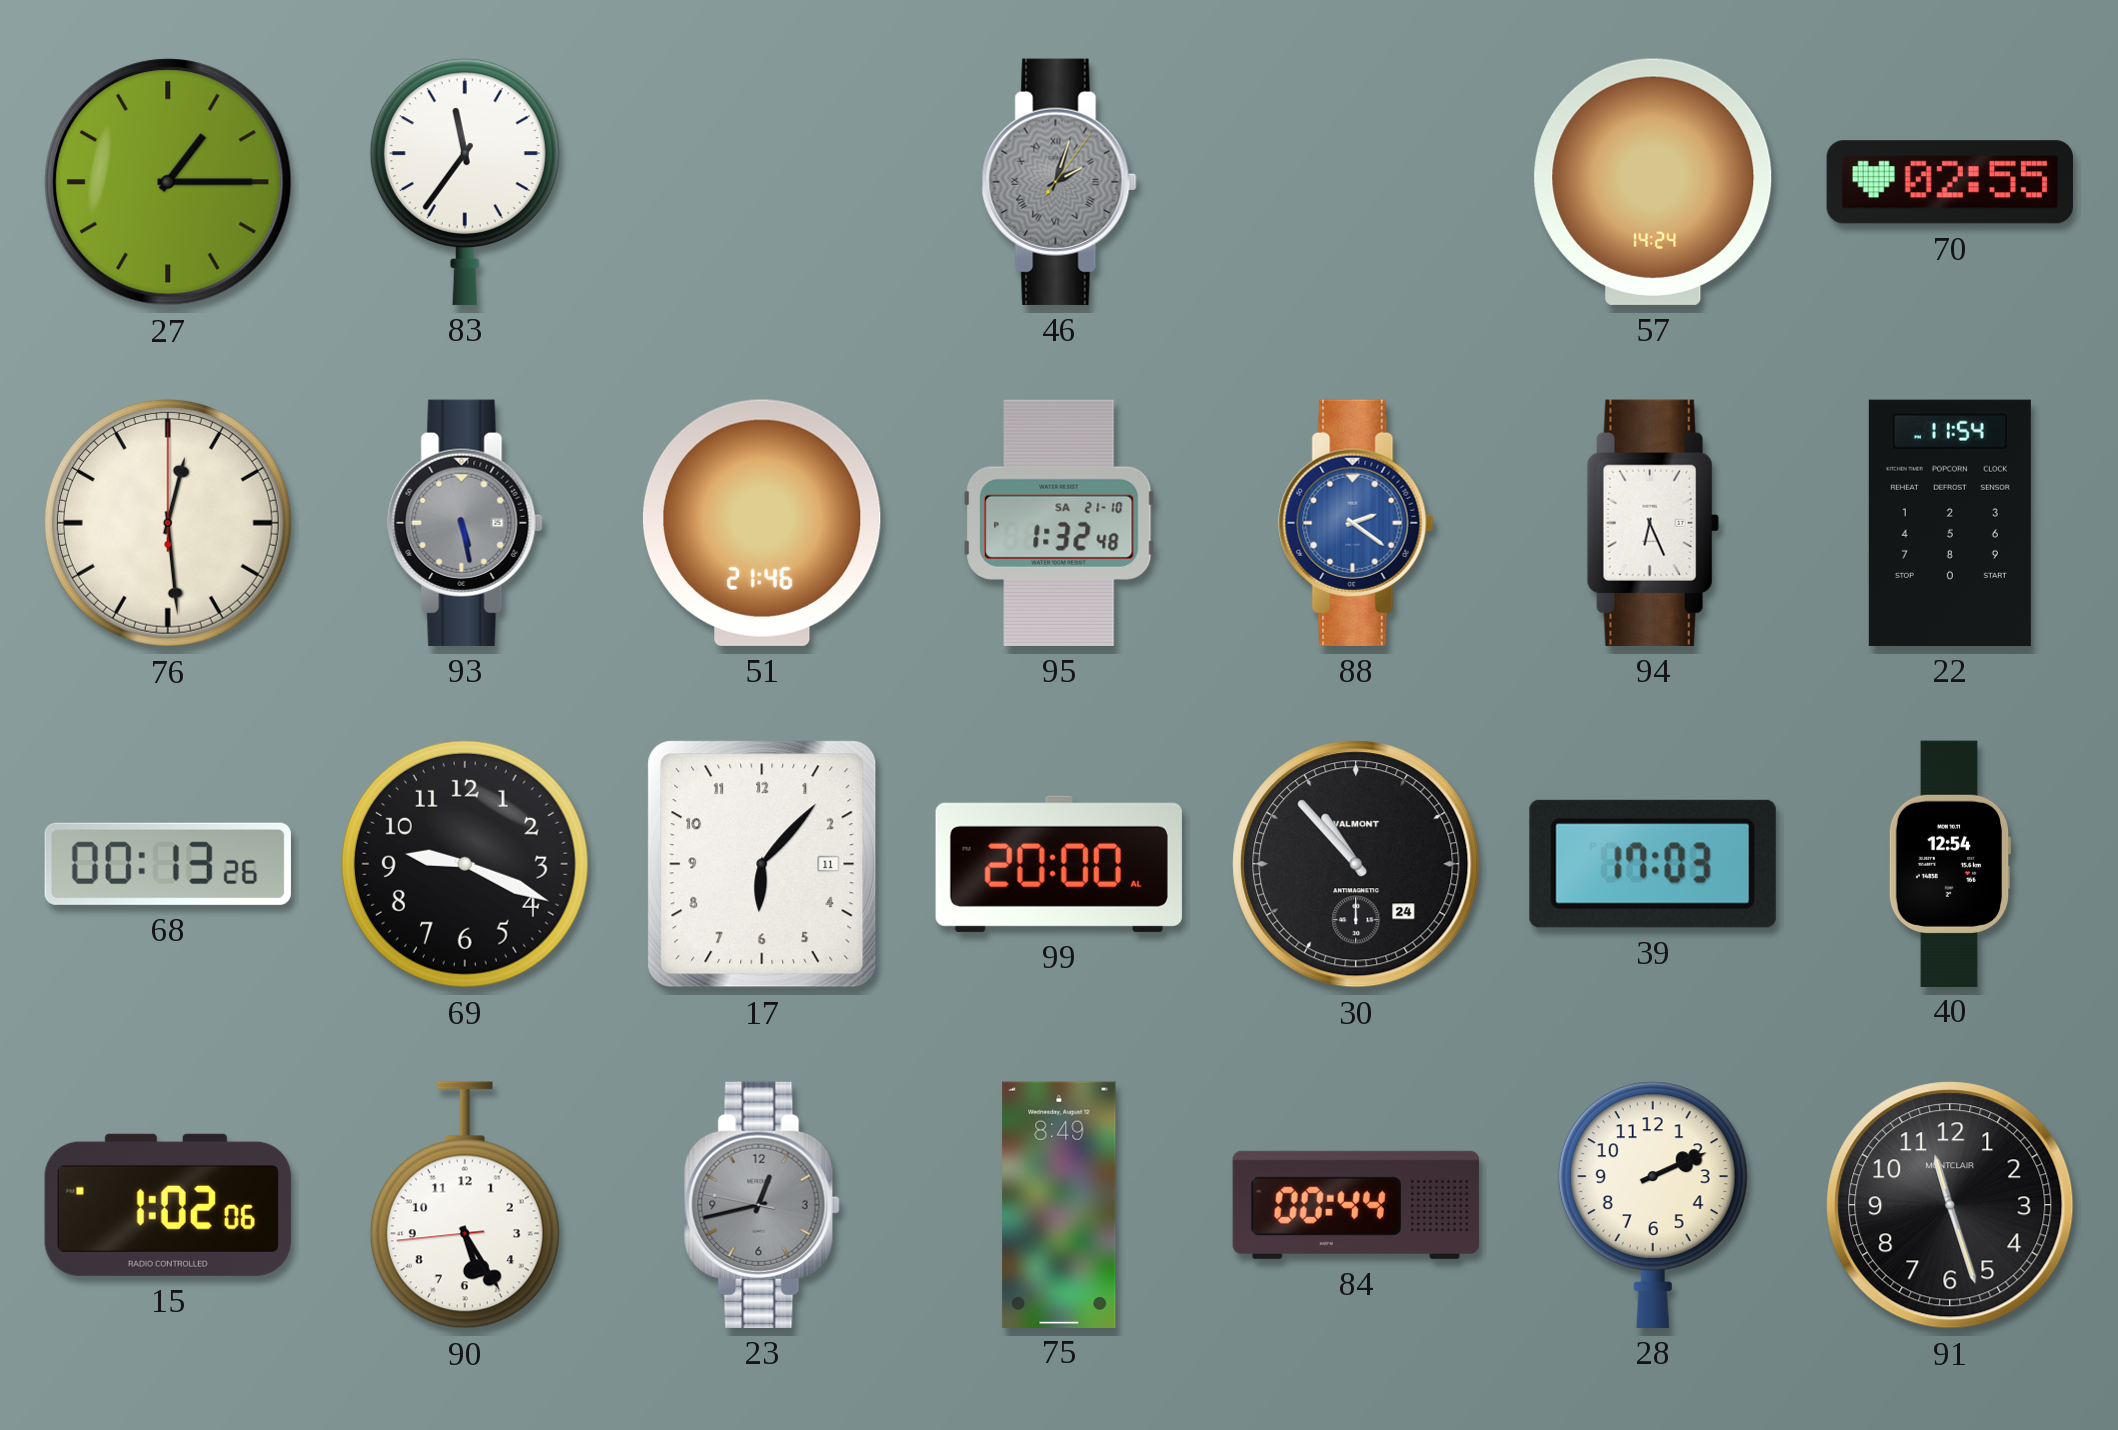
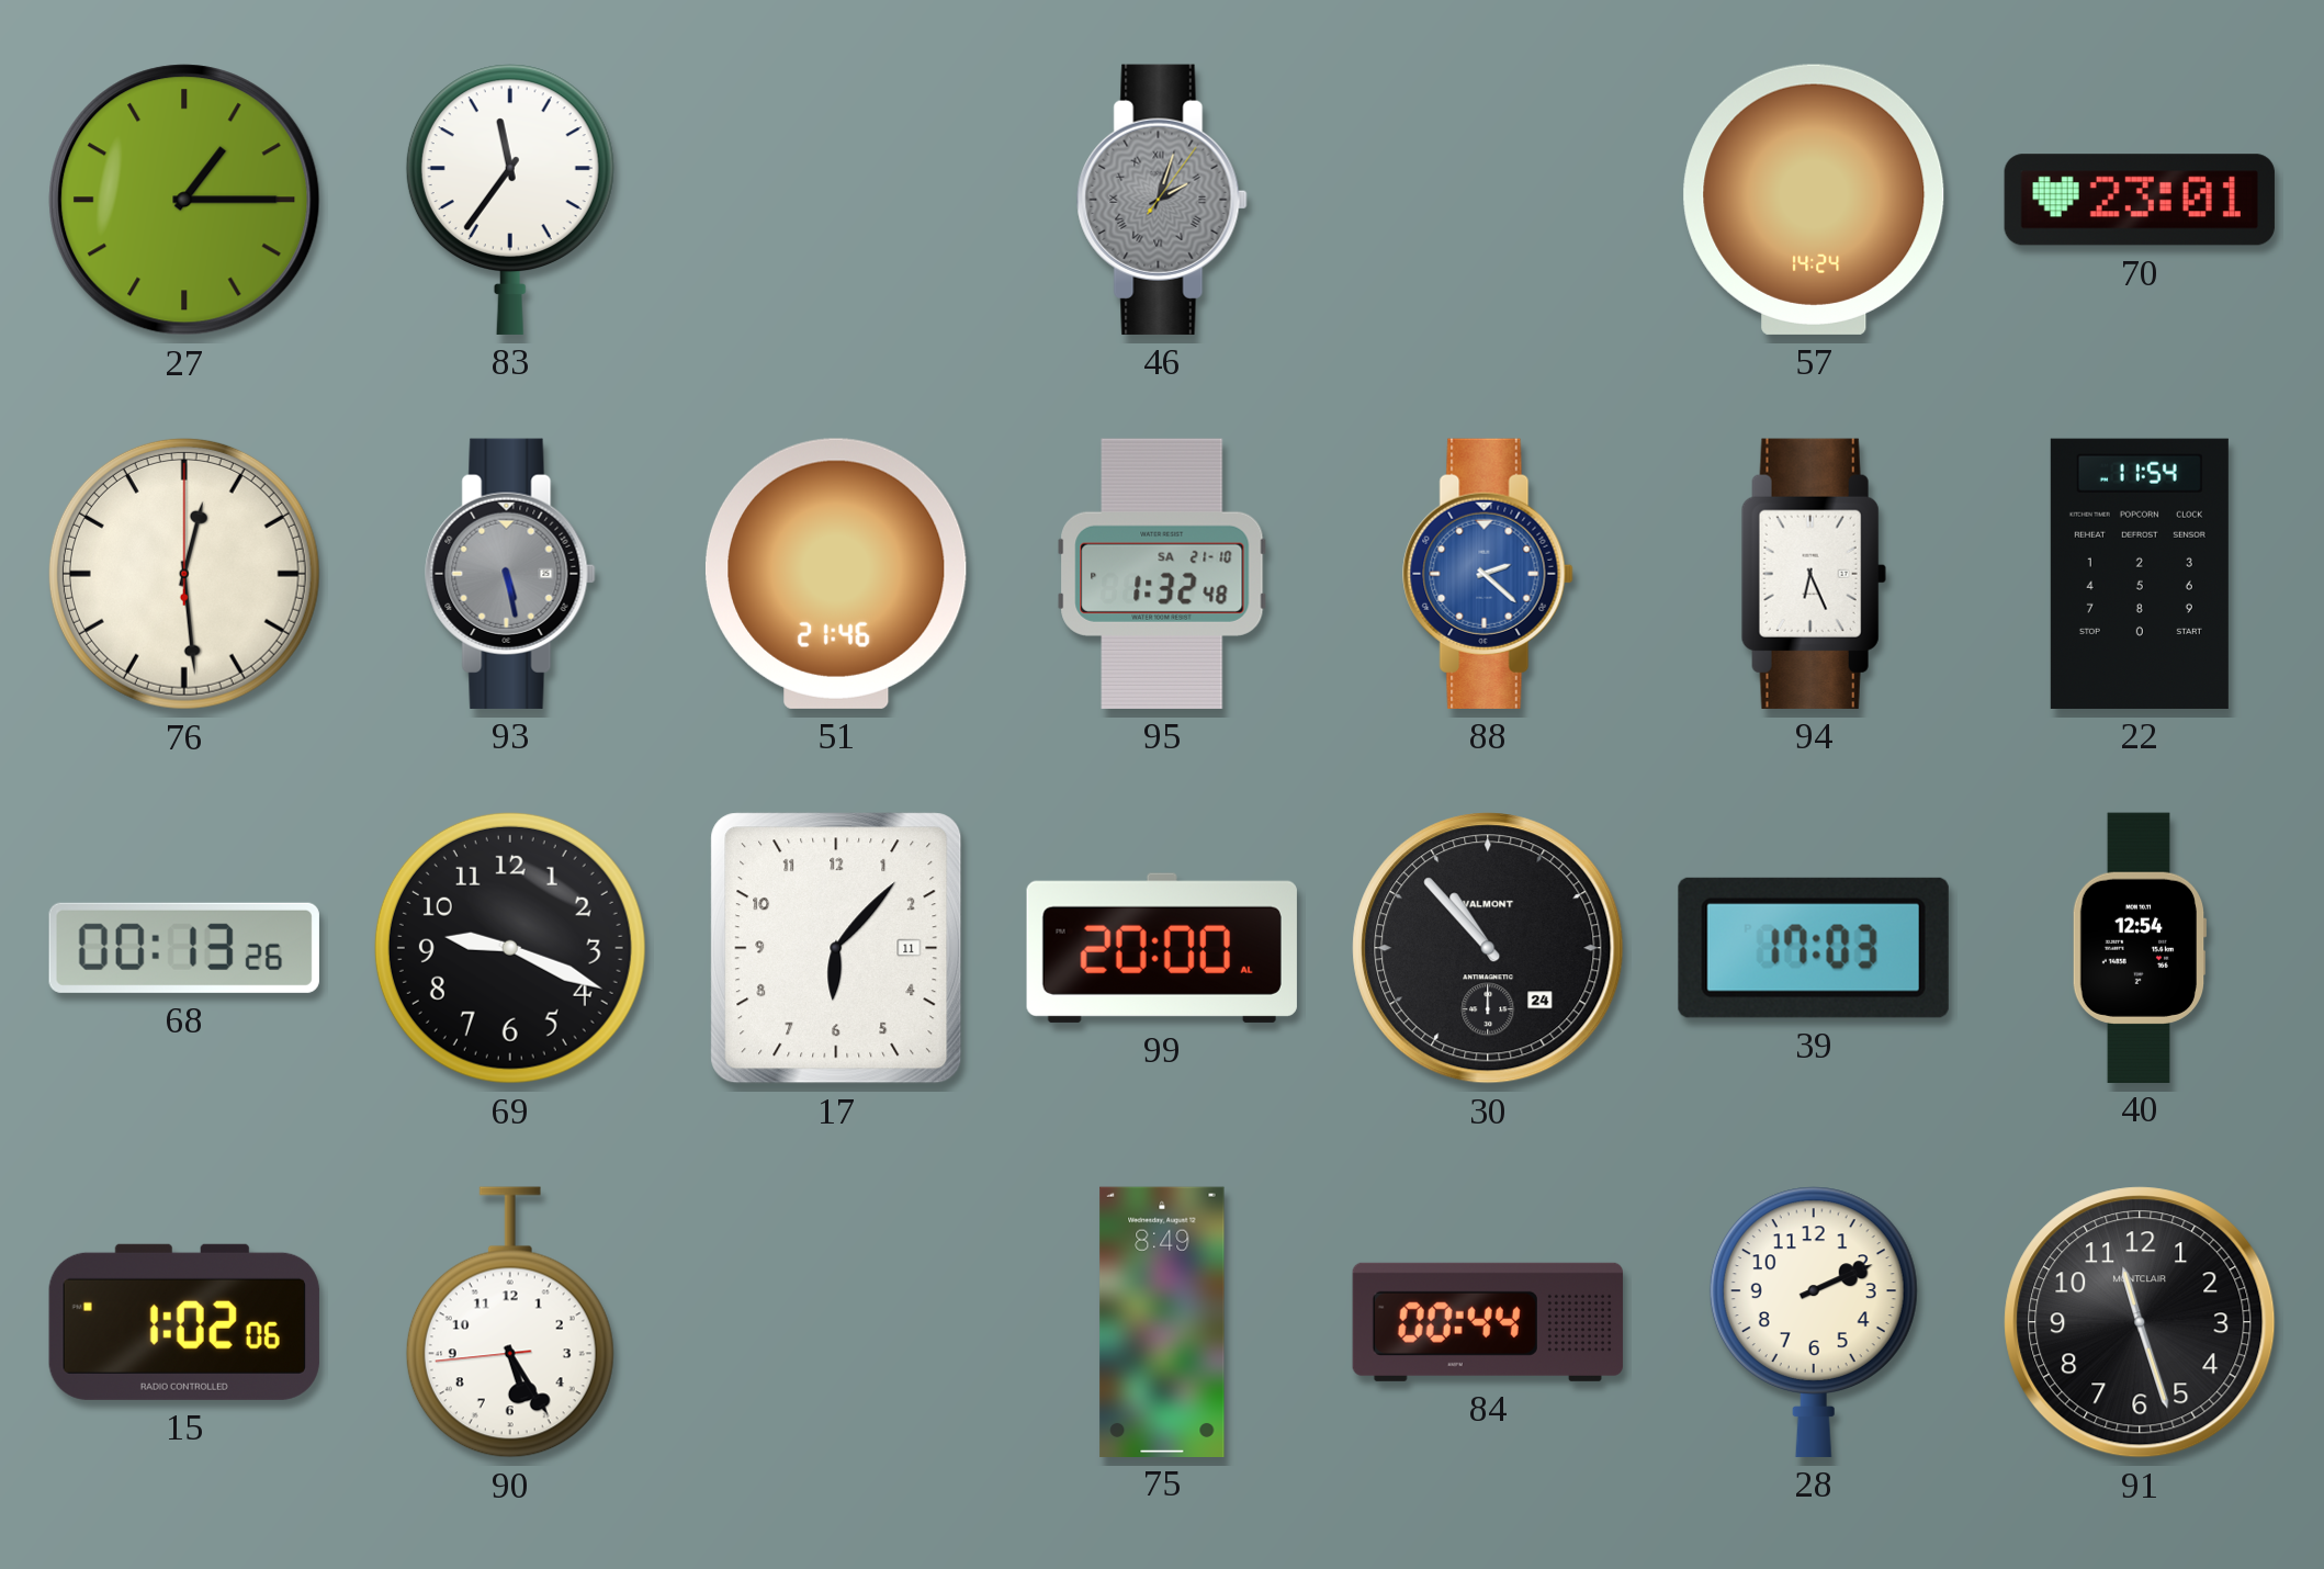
70: 02:55 -> 23:01
88: 2:21 -> 2:22
23: 12:42 -> none
